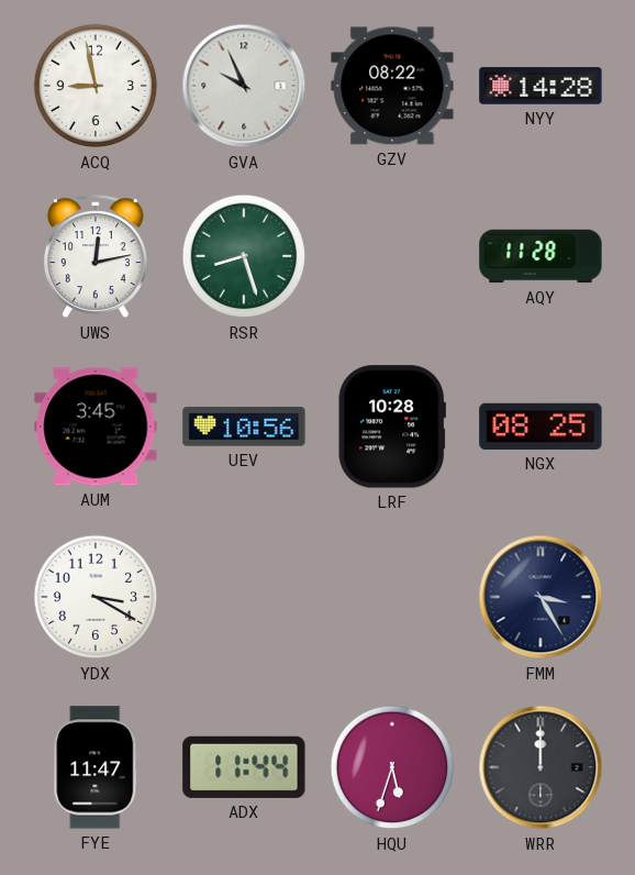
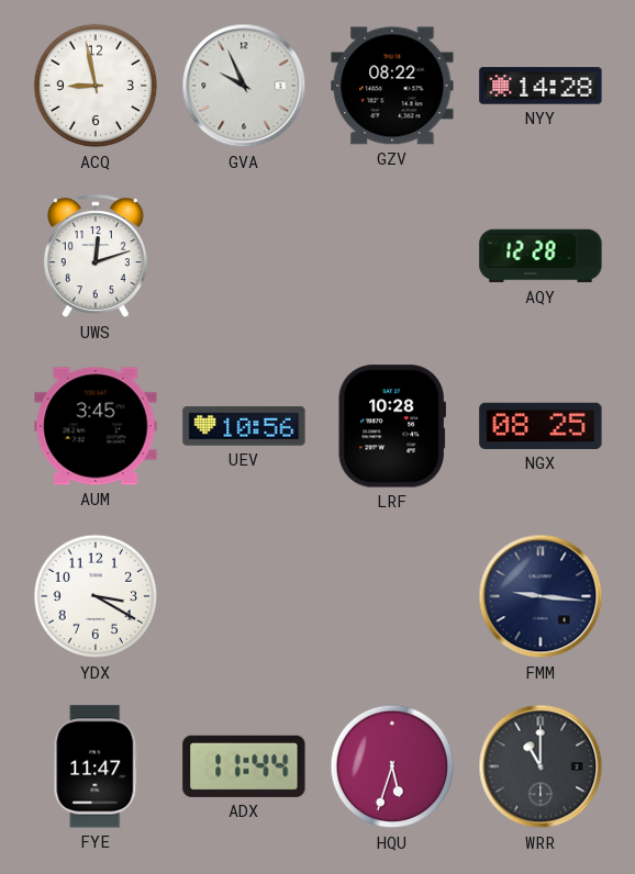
UWS: 12:13 -> 12:12
RSR: 8:27 -> none
AQY: 11:28 -> 12:28
FMM: 3:25 -> 9:16
WRR: 12:00 -> 11:00
